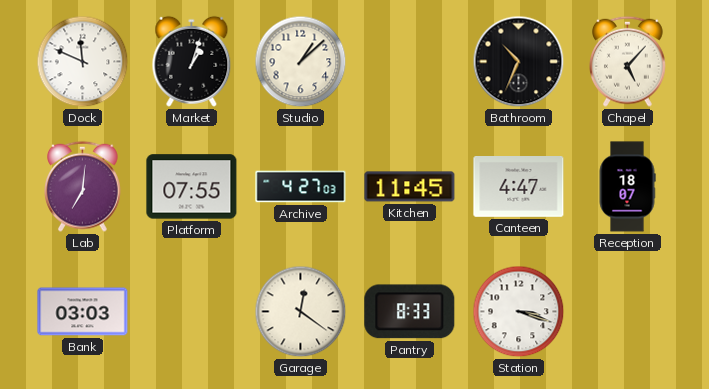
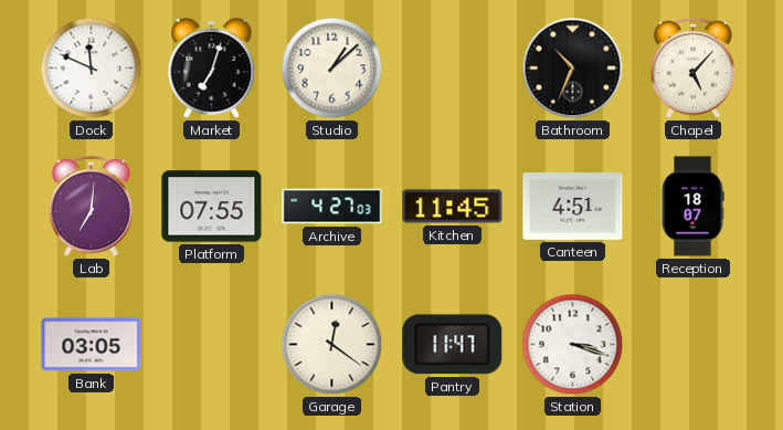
Market: 1:03 -> 7:03
Canteen: 4:47 -> 4:51
Bank: 03:03 -> 03:05
Pantry: 8:33 -> 11:47
